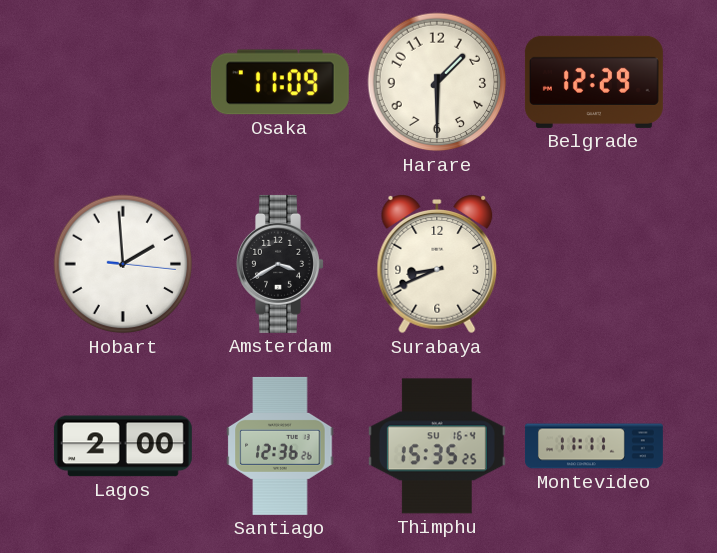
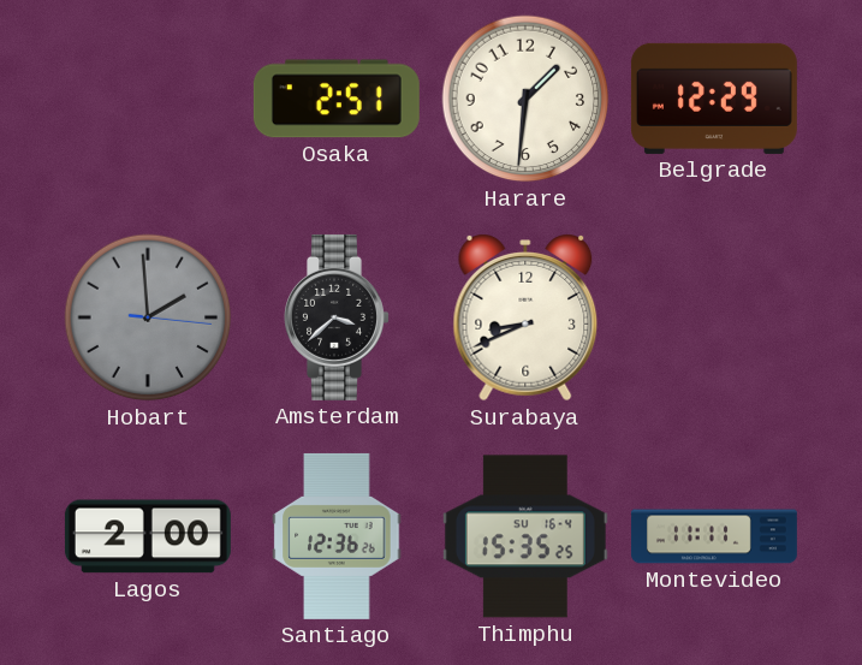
Osaka: 11:09 -> 2:51
Harare: 1:30 -> 1:31
Hobart dial: white -> grey
Amsterdam: 3:40 -> 3:38
